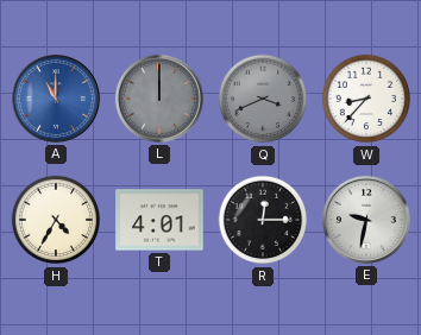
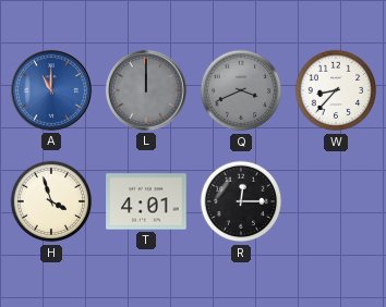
H: 4:35 -> 3:57
E: 9:32 -> none
